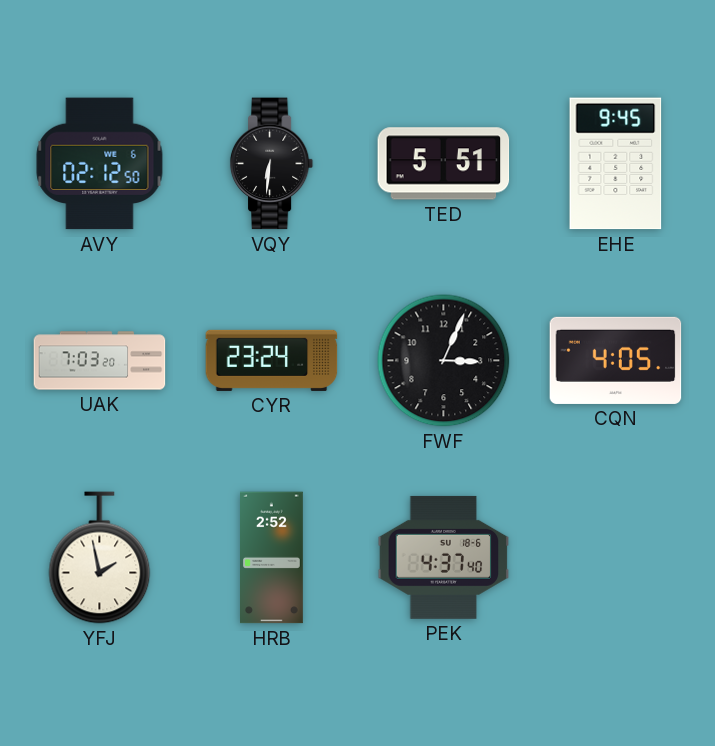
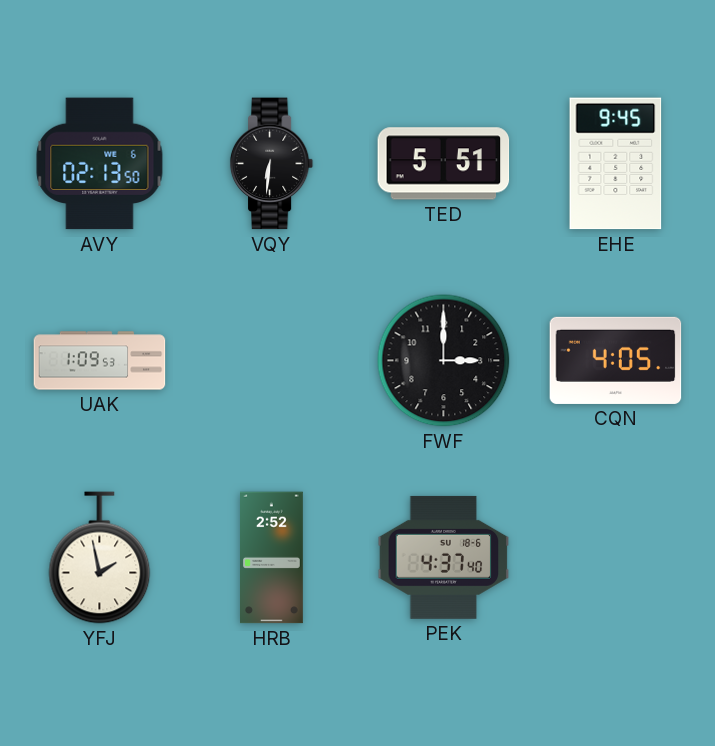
AVY: 02:12 -> 02:13
UAK: 7:03 -> 1:09
CYR: 23:24 -> none
FWF: 3:04 -> 3:00
